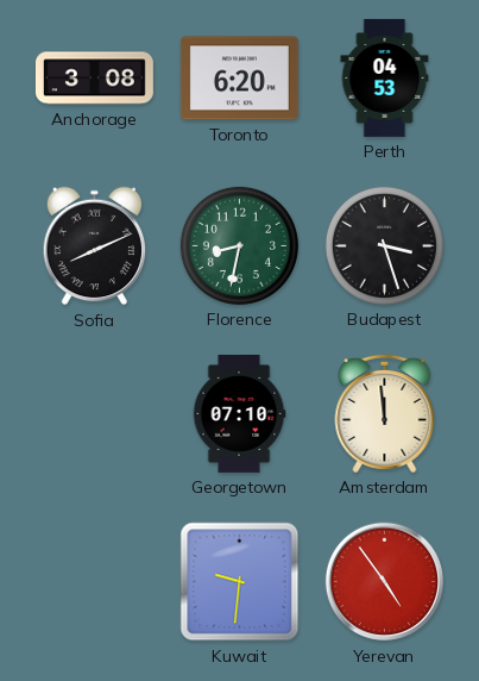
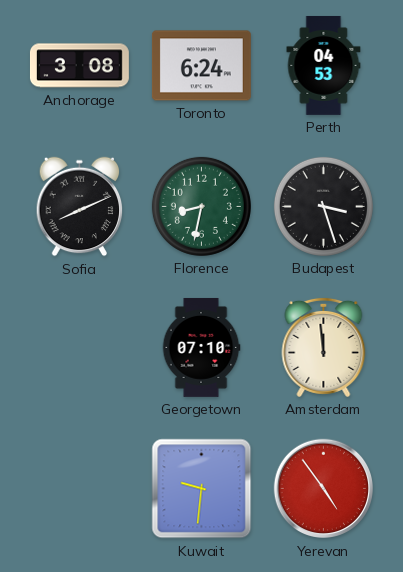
Toronto: 6:20 -> 6:24
